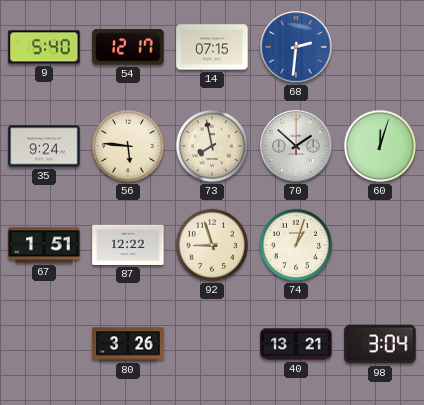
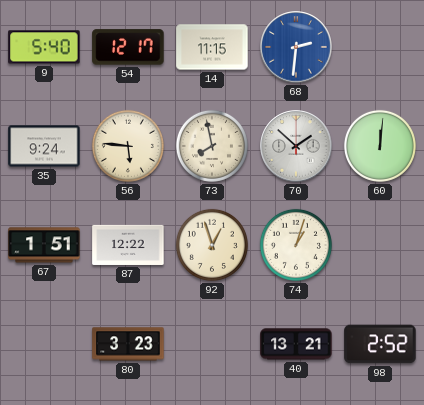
14: 07:15 -> 11:15
60: 12:03 -> 12:01
92: 8:57 -> 12:57
80: 3:26 -> 3:23
98: 3:04 -> 2:52
